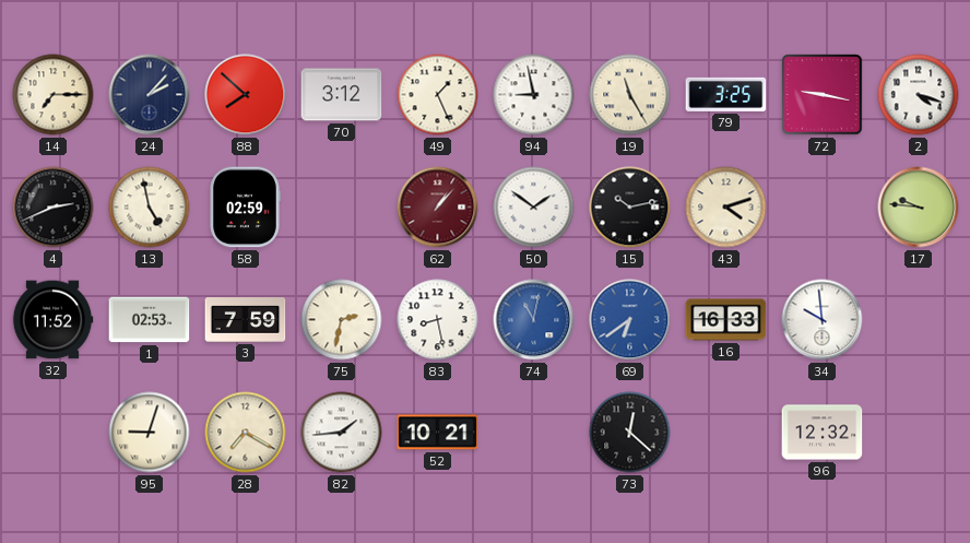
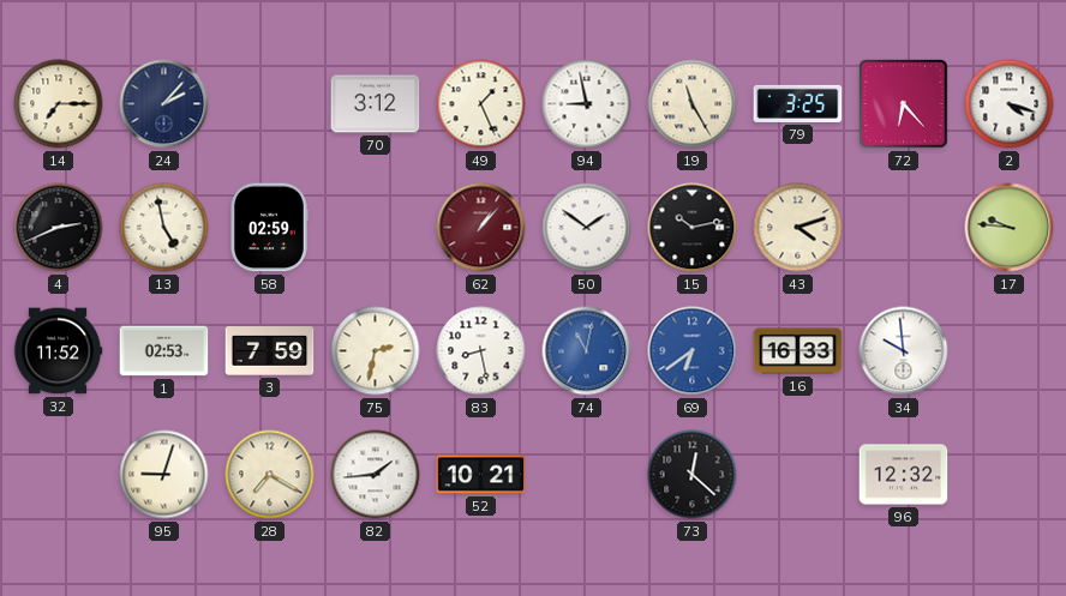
88: 7:52 -> none
72: 9:17 -> 6:23
